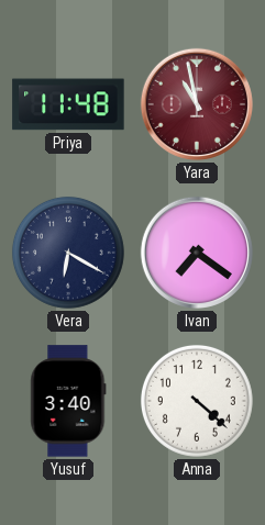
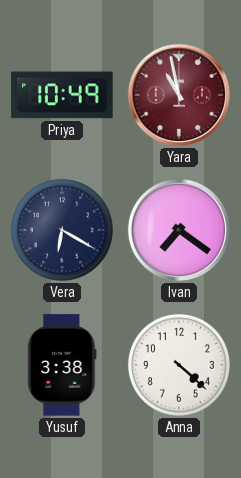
Priya: 11:48 -> 10:49
Yusuf: 3:40 -> 3:38
